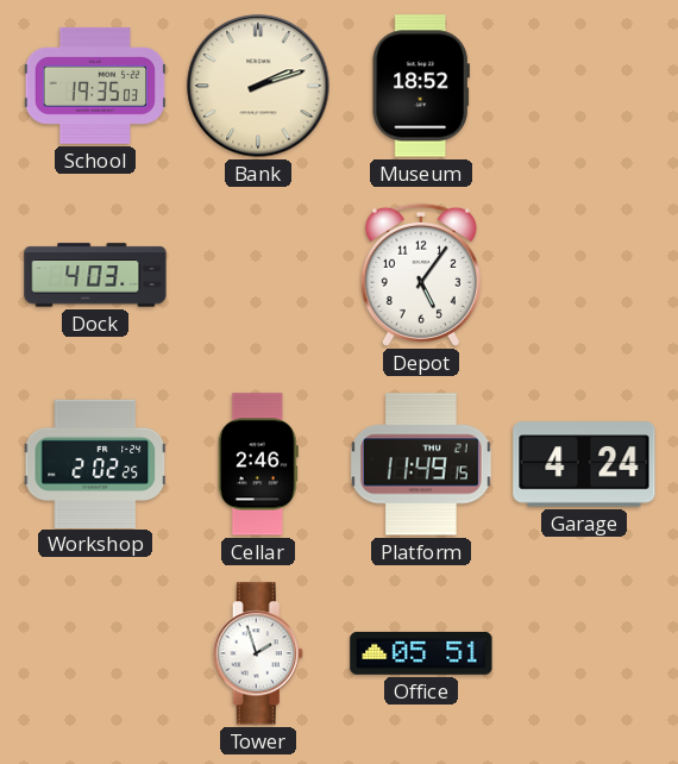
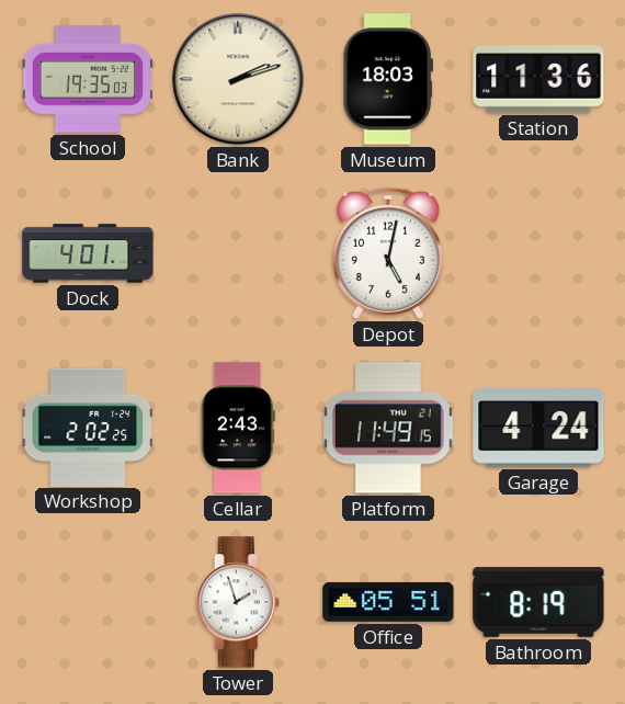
Museum: 18:52 -> 18:03
Station: none -> 11:36
Dock: 4:03 -> 4:01
Depot: 5:06 -> 5:02
Cellar: 2:46 -> 2:43
Bathroom: none -> 8:19
